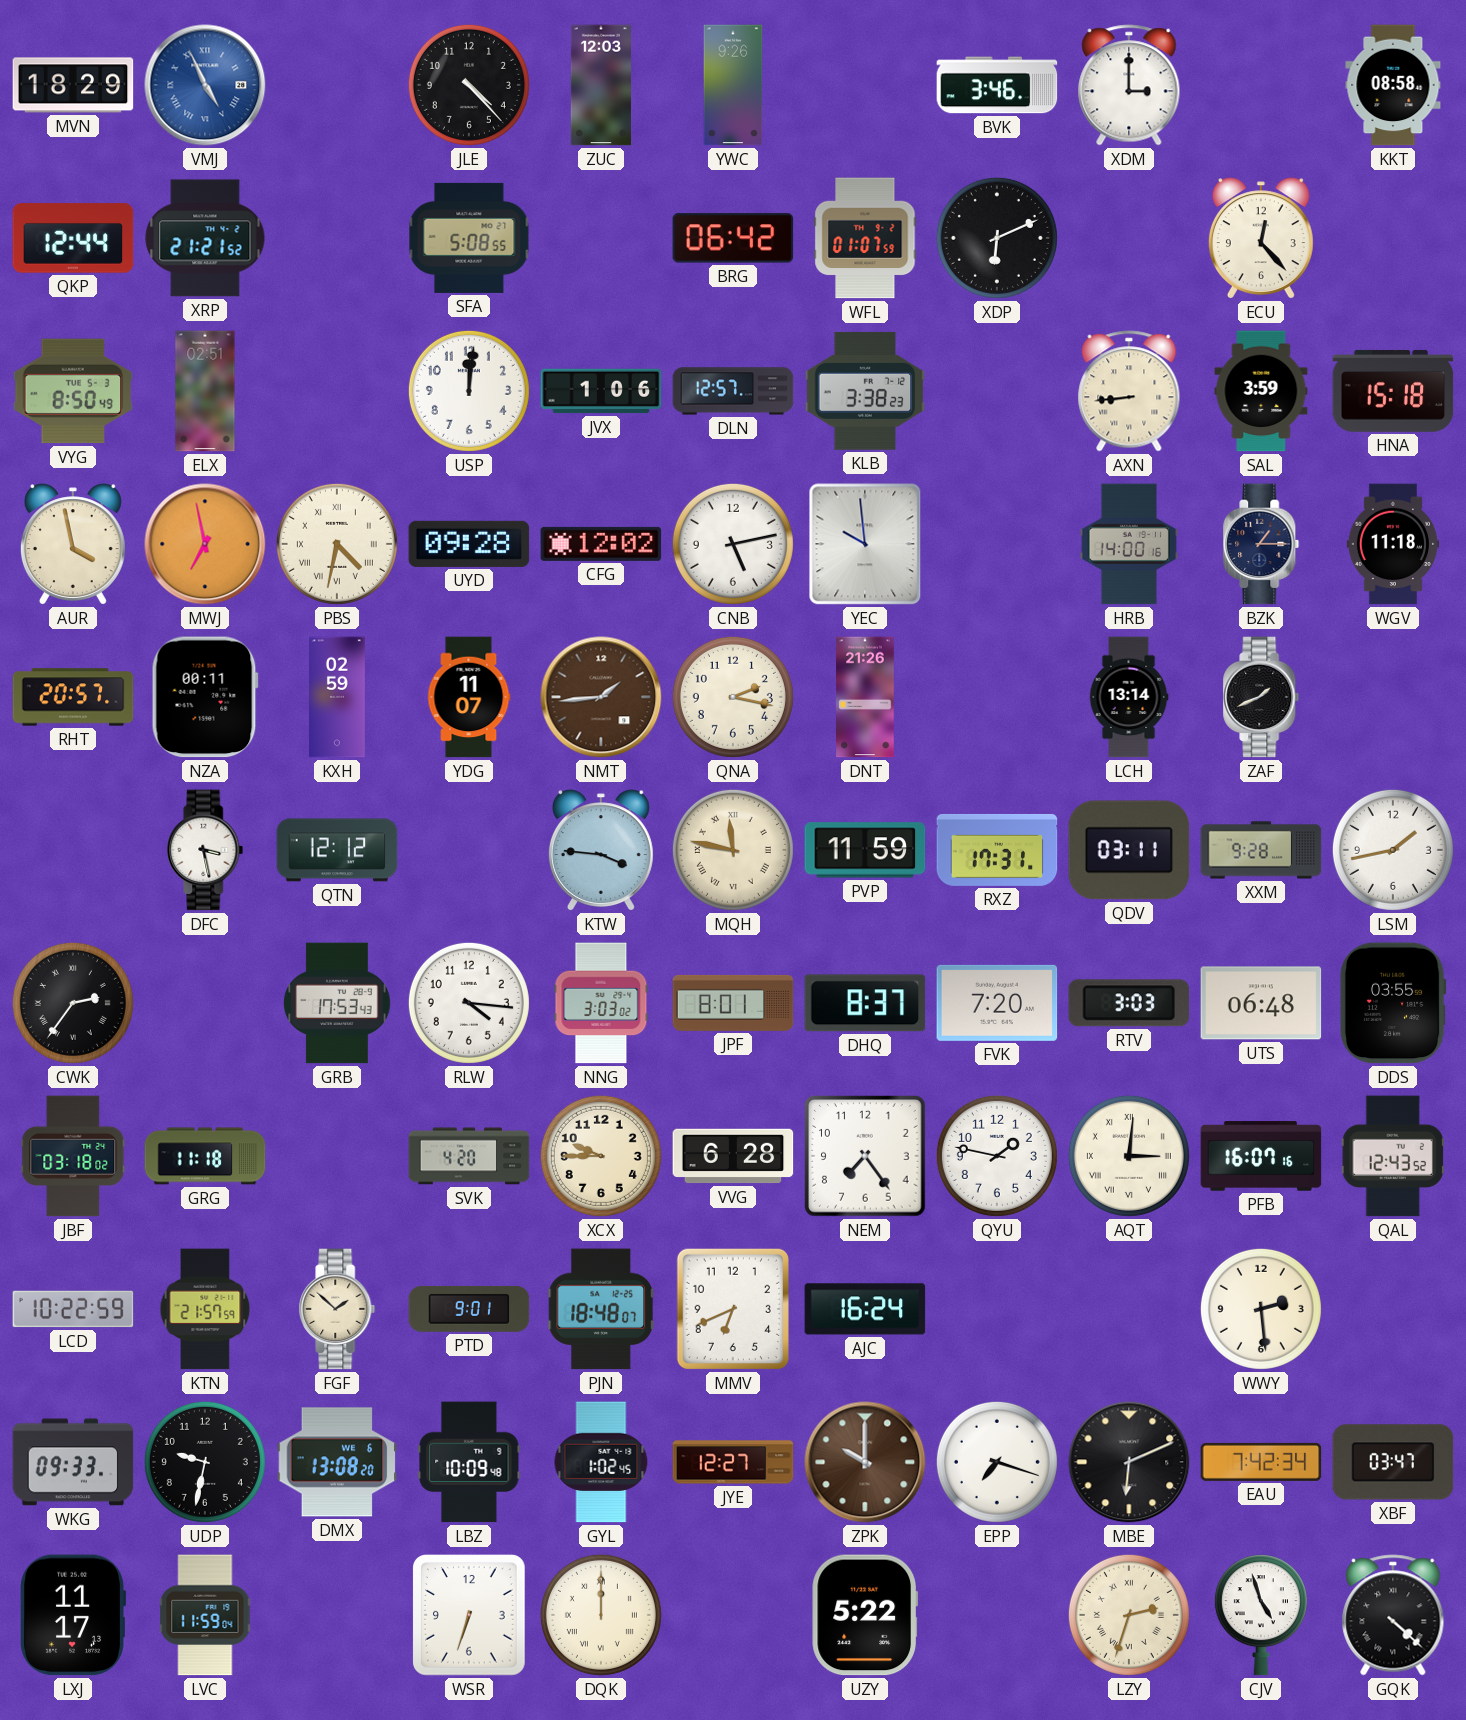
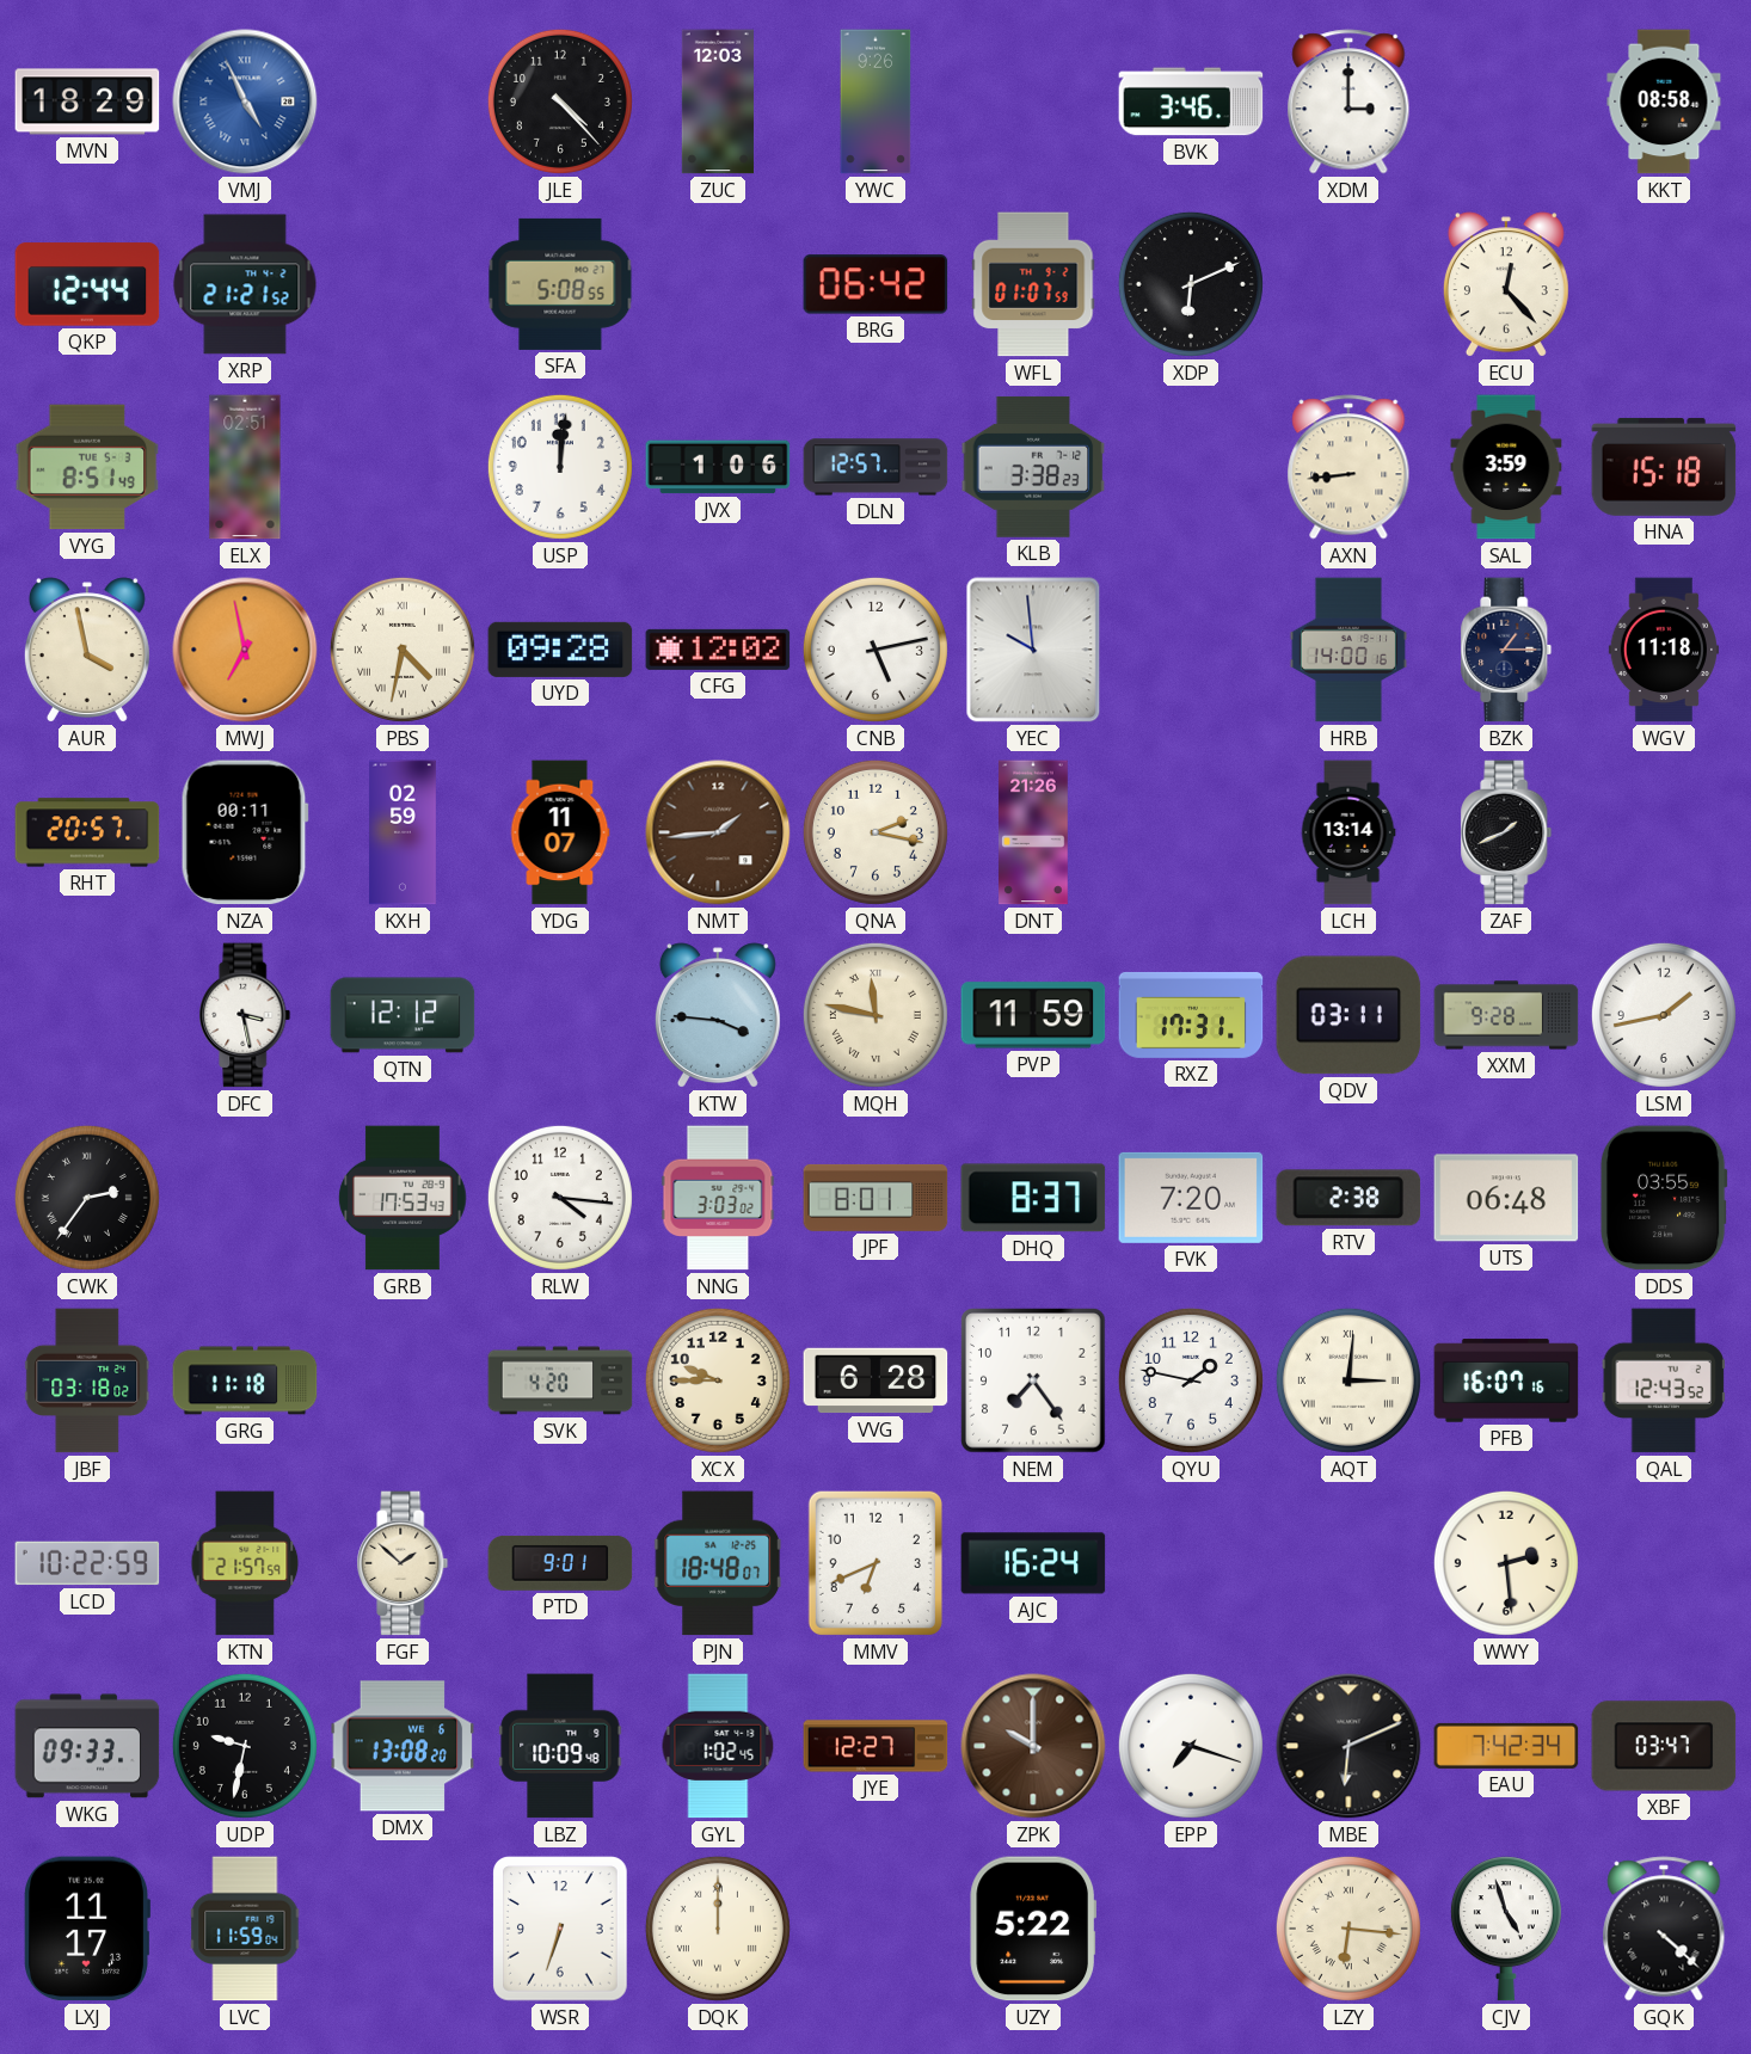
VYG: 8:50 -> 8:51
RTV: 3:03 -> 2:38
LZY: 2:33 -> 6:16
